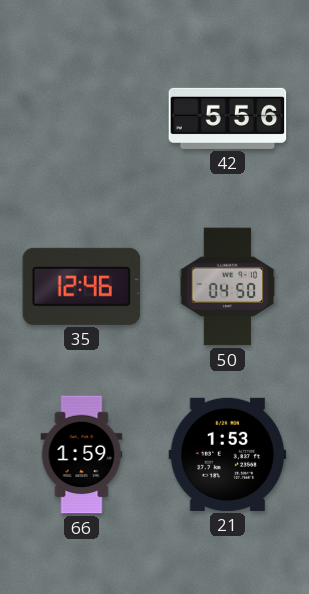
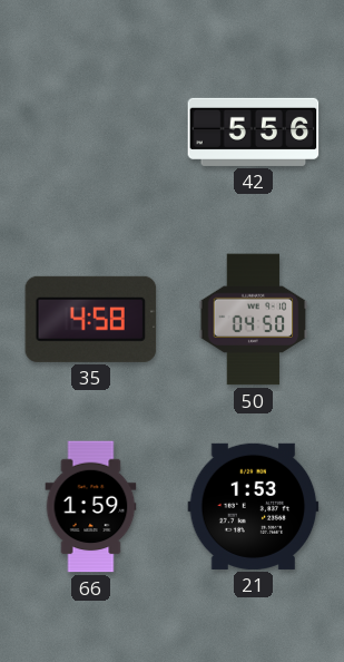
35: 12:46 -> 4:58
